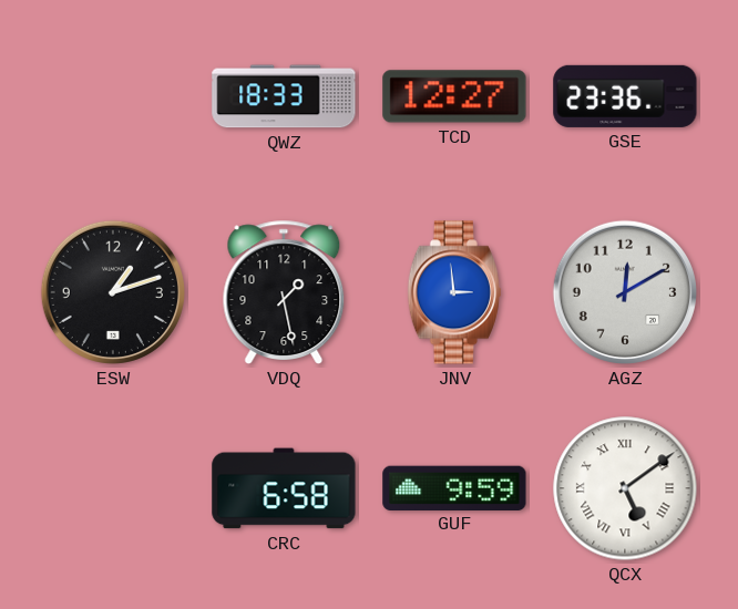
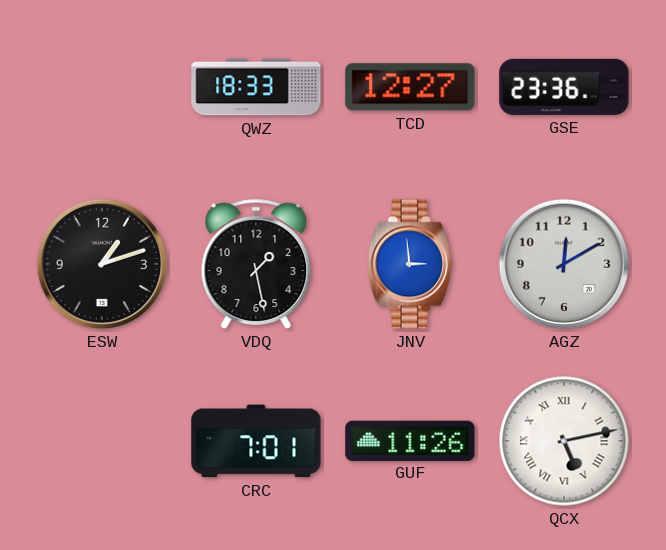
CRC: 6:58 -> 7:01
GUF: 9:59 -> 11:26
QCX: 5:09 -> 5:13
